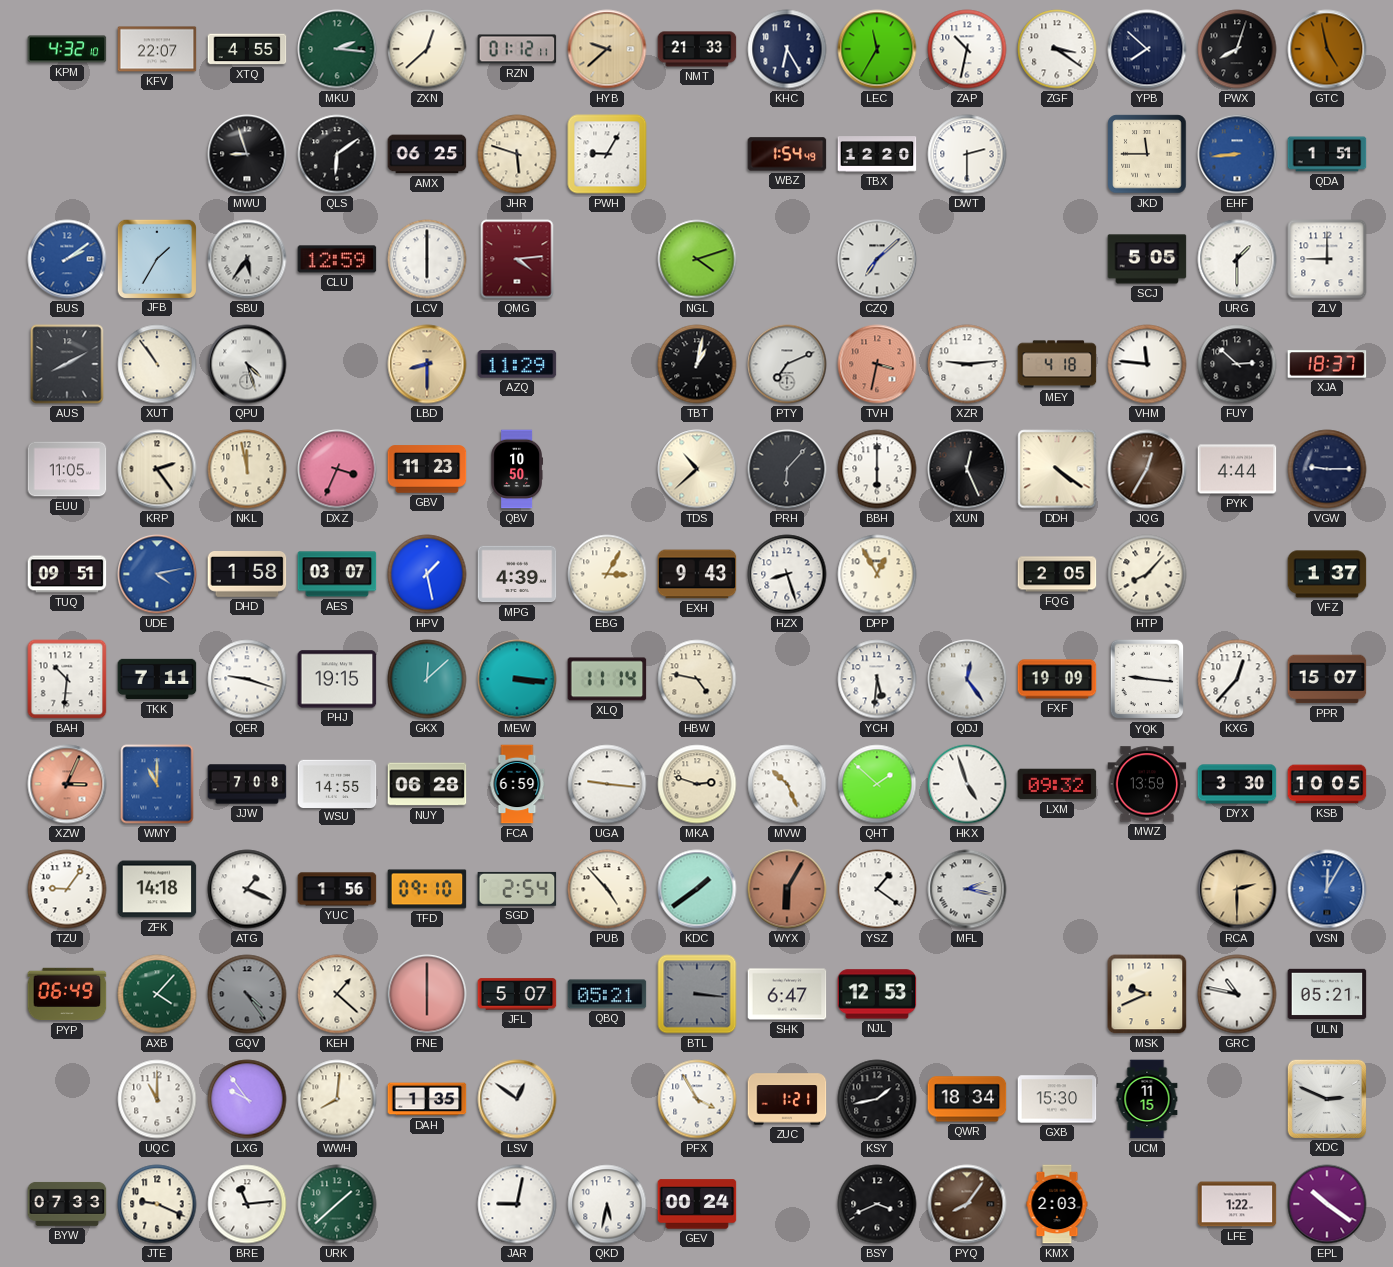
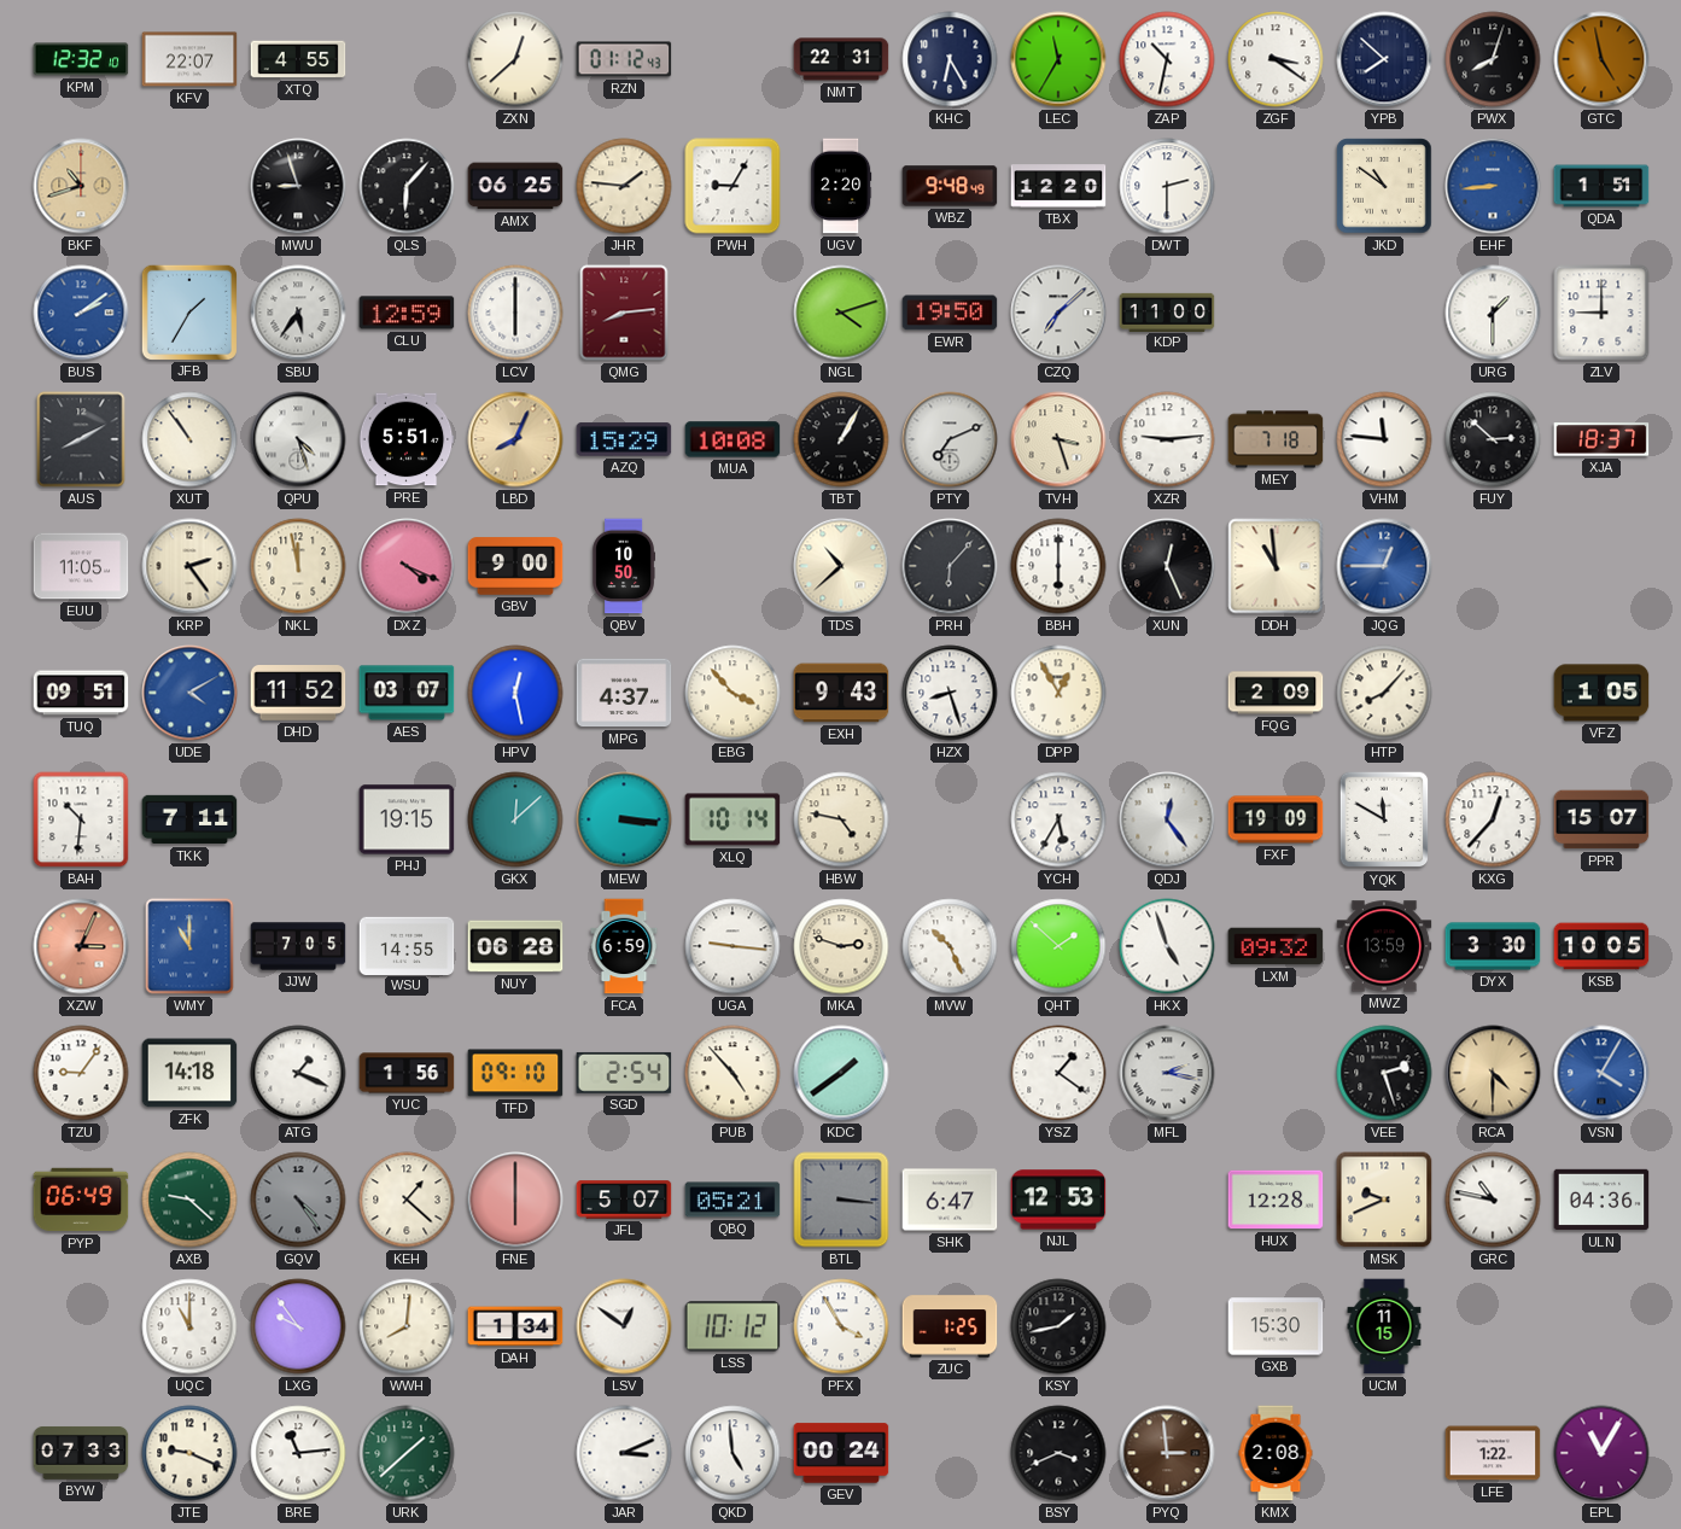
KPM: 4:32 -> 12:32
MKU: 2:16 -> none
RZN: 01:12:11 -> 01:12:43
HYB: 9:38 -> none
NMT: 21:33 -> 22:31
BKF: none -> 10:42
QLS: 6:09 -> 6:07
JHR: 5:48 -> 1:46
UGV: none -> 2:20
WBZ: 1:54 -> 9:48
JKD: 11:45 -> 10:51
QMG: 4:14 -> 8:14
EWR: none -> 19:50
KDP: none -> 11:00
SCJ: 5:05 -> none
PRE: none -> 5:51
LBD: 8:30 -> 8:04
AZQ: 11:29 -> 15:29
MUA: none -> 10:08
TBT: 1:02 -> 1:05
TVH: 3:32 -> 3:27
TVH dial: salmon -> cream
MEY: 4:18 -> 7:18
DXZ: 3:34 -> 4:19
GBV: 11:23 -> 9:00
DDH: 4:21 -> 10:59
JQG: 12:35 -> 12:45
JQG dial: brown -> blue
PYK: 4:44 -> none
VGW: 9:15 -> none
UDE: 4:13 -> 4:10
DHD: 1:58 -> 11:52
HPV: 1:28 -> 12:28
MPG: 4:39 -> 4:37
EBG: 3:05 -> 3:53
FQG: 2:05 -> 2:09
VFZ: 1:37 -> 1:05
QER: 9:18 -> none
XLQ: 11:14 -> 10:14
YCH: 5:31 -> 5:35
YQK: 9:16 -> 11:50
JJW: 7:08 -> 7:05
WYX: 6:05 -> none
VEE: none -> 2:27
RCA: 2:30 -> 4:30
VSN: 12:05 -> 4:05
AXB: 4:07 -> 9:22
HUX: none -> 12:28
ULN: 05:21 -> 04:36
DAH: 1:35 -> 1:34
LSS: none -> 10:12
ZUC: 1:21 -> 1:25
QWR: 18:34 -> none
XDC: 2:49 -> none
JAR: 9:02 -> 3:11
QKD: 5:32 -> 4:59
PYQ: 8:06 -> 2:59
KMX: 2:03 -> 2:08
EPL: 10:21 -> 11:05
